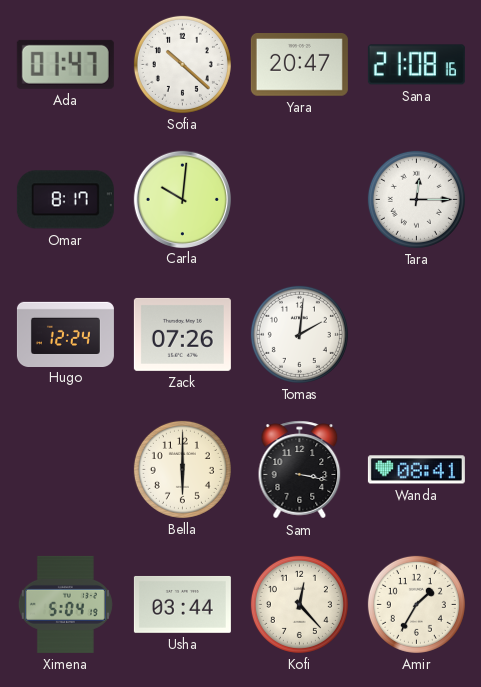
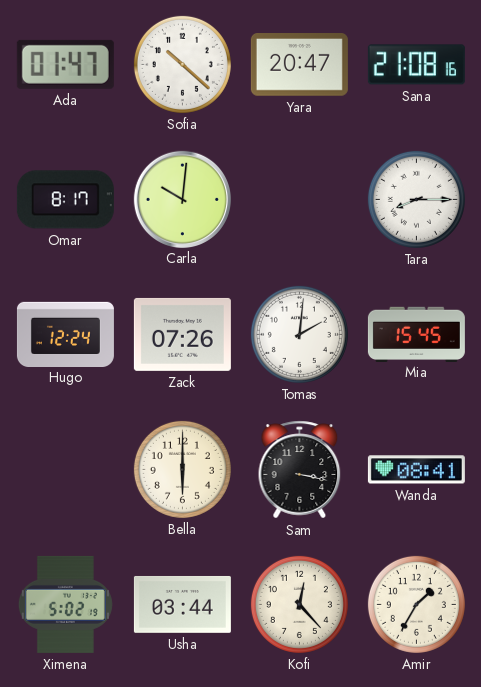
Tara: 12:15 -> 8:15
Mia: none -> 15:45
Ximena: 5:04 -> 5:02
